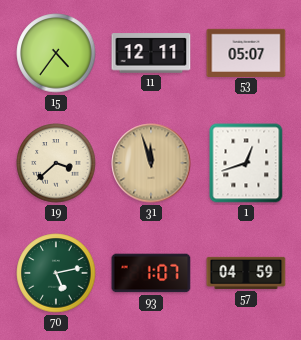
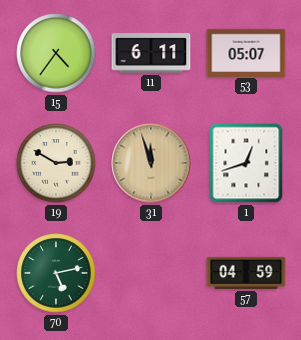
11: 12:11 -> 6:11
19: 3:38 -> 2:50
93: 1:07 -> none
